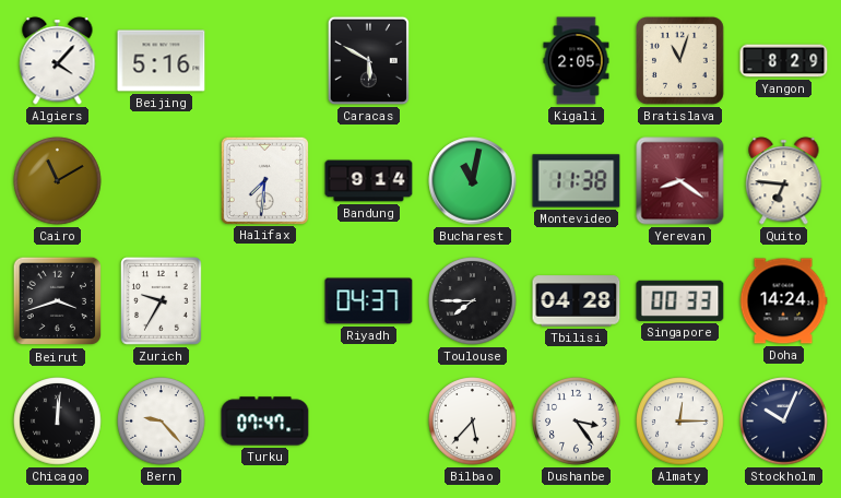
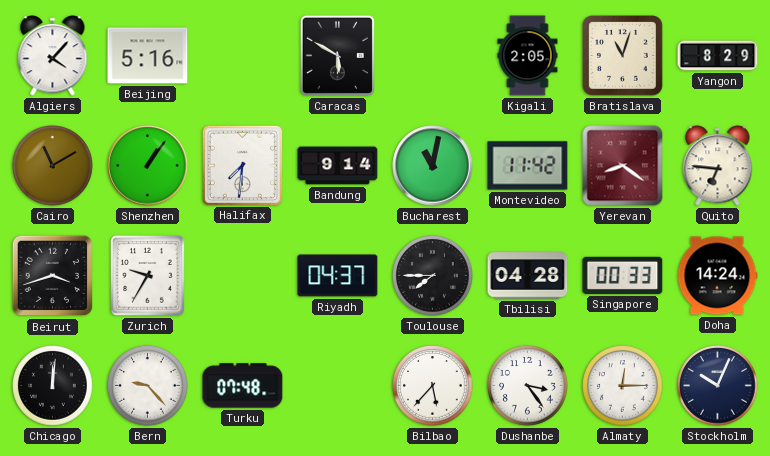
Shenzhen: none -> 1:06
Montevideo: 11:38 -> 11:42
Turku: 07:47 -> 07:48
